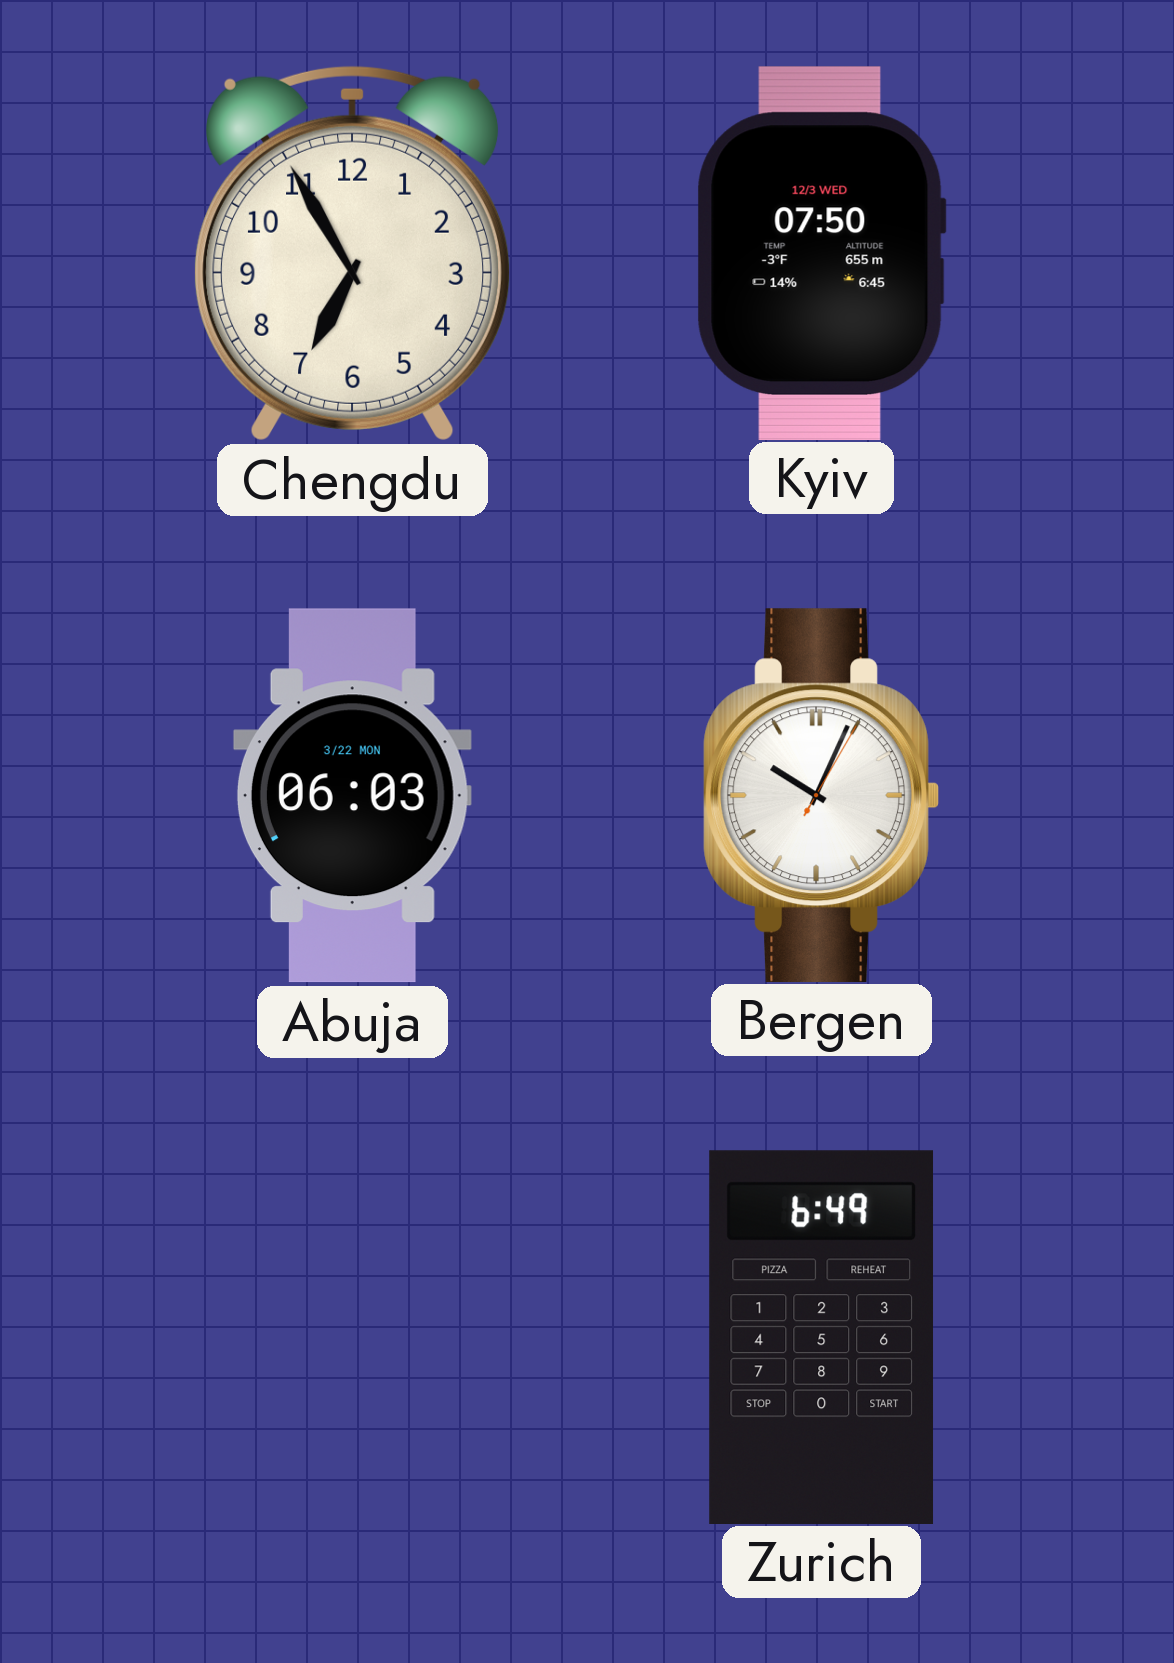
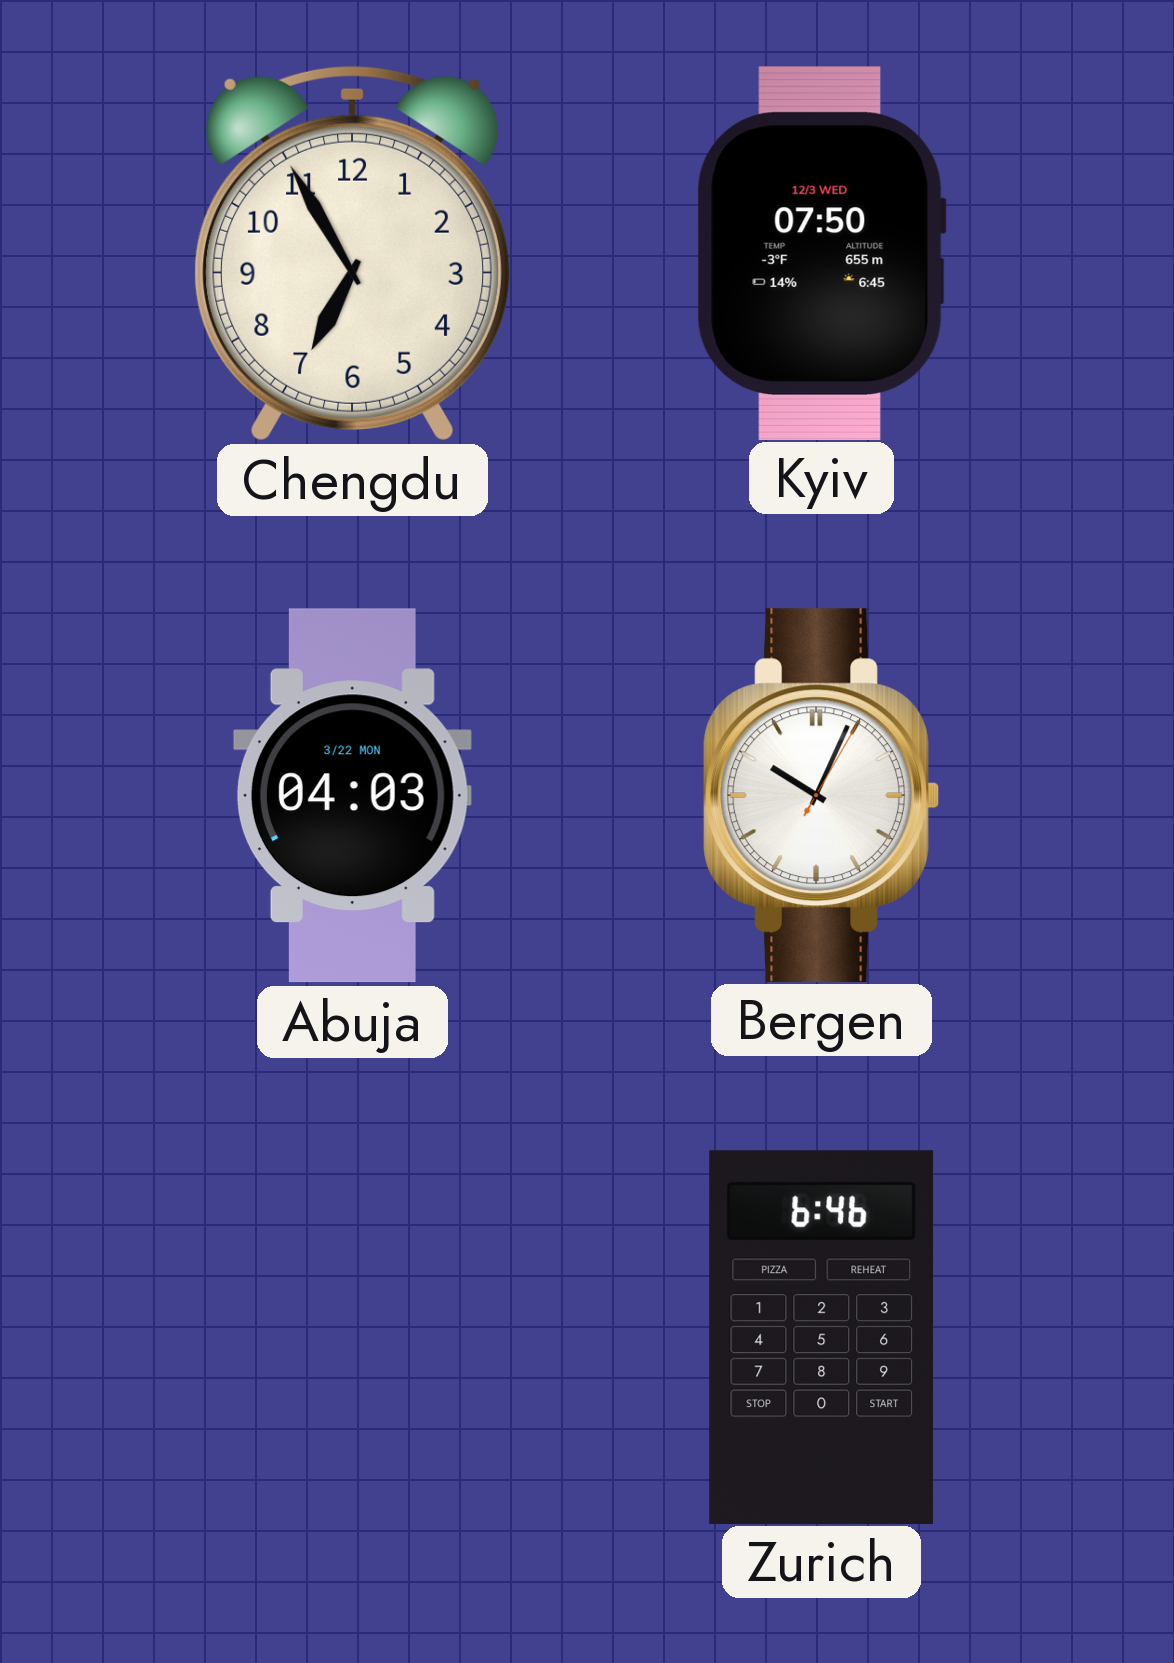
Abuja: 06:03 -> 04:03
Zurich: 6:49 -> 6:46
